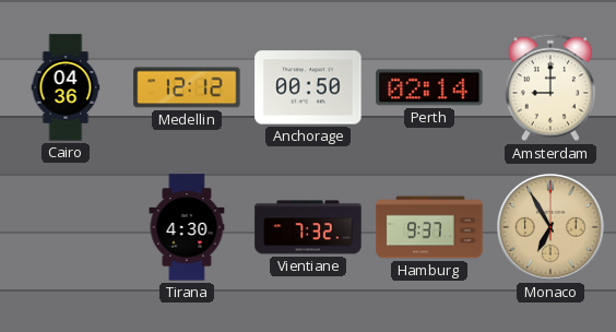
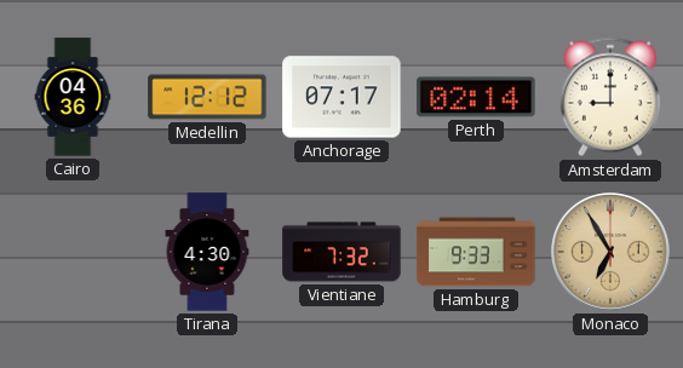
Anchorage: 00:50 -> 07:17
Hamburg: 9:37 -> 9:33
